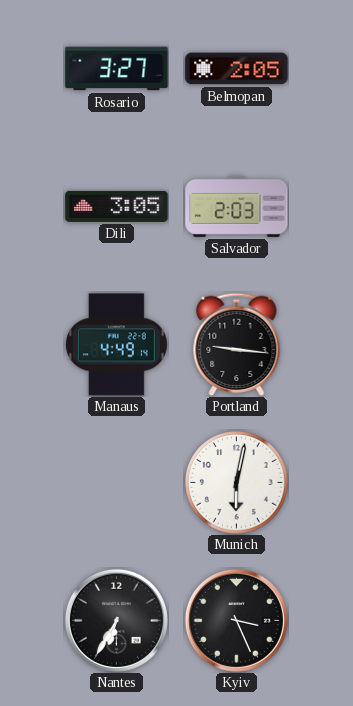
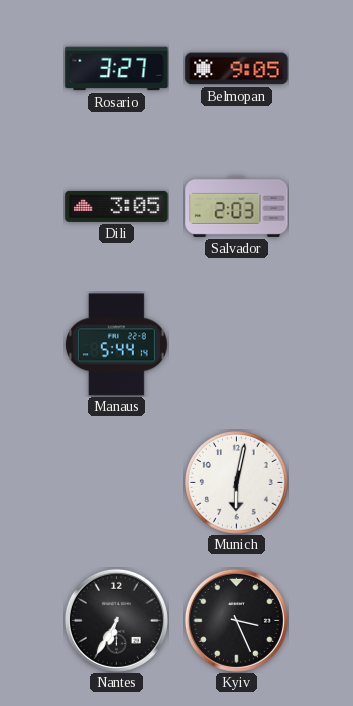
Belmopan: 2:05 -> 9:05
Manaus: 4:49 -> 5:44
Portland: 9:16 -> none
